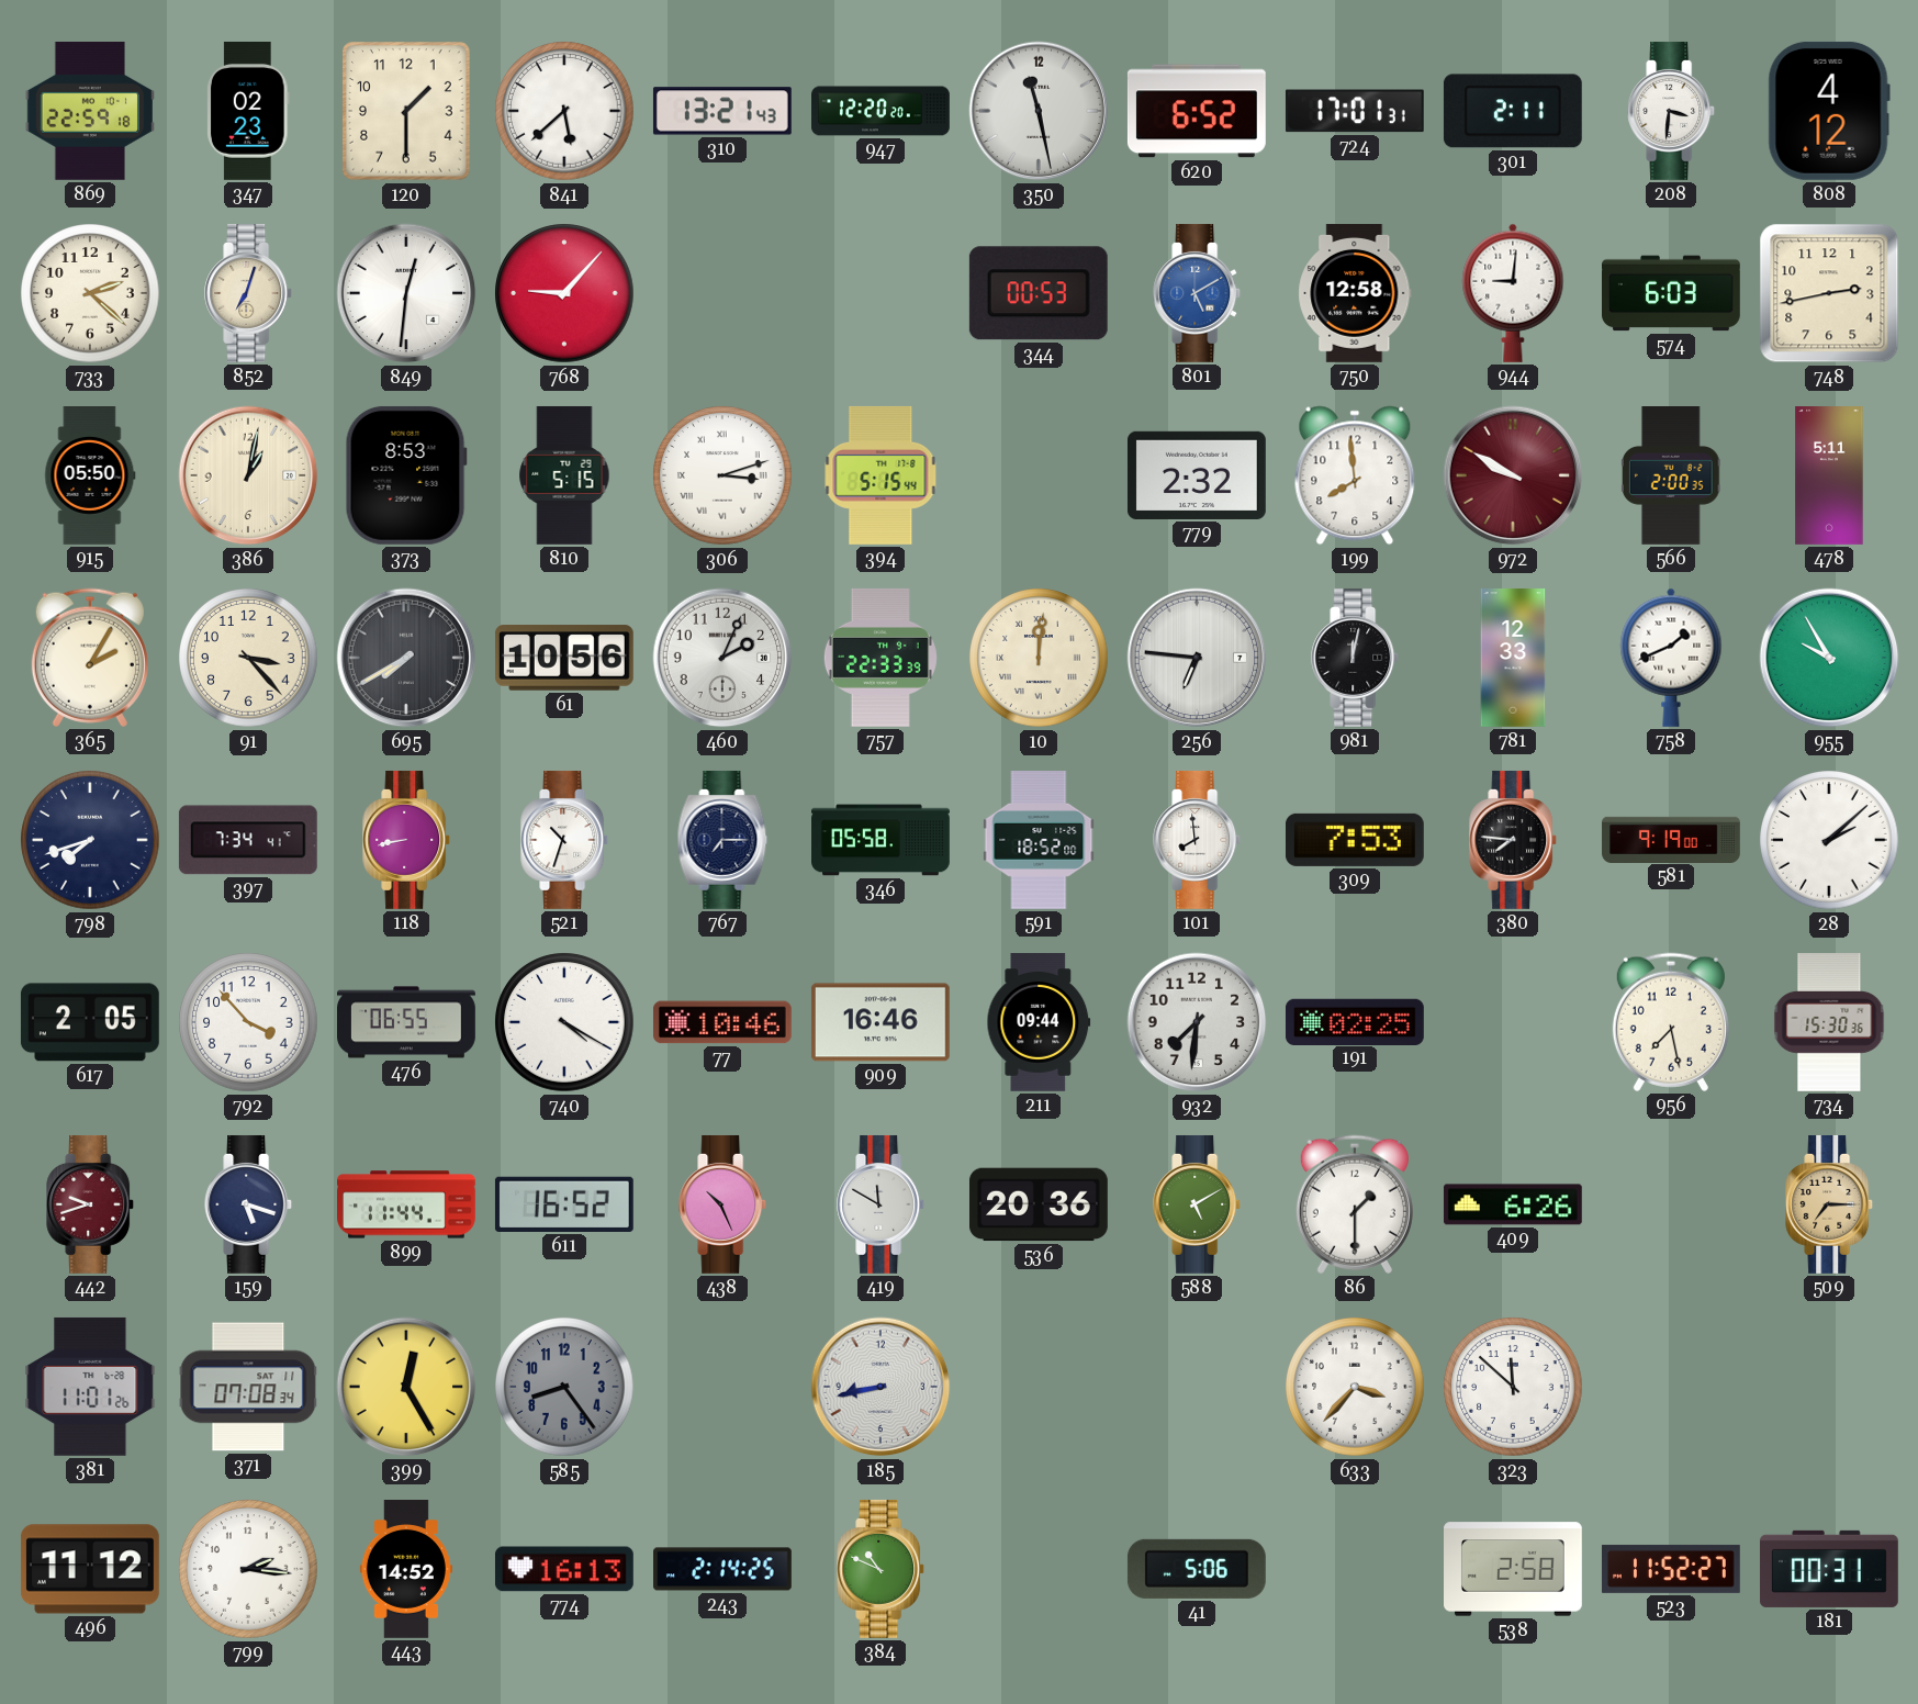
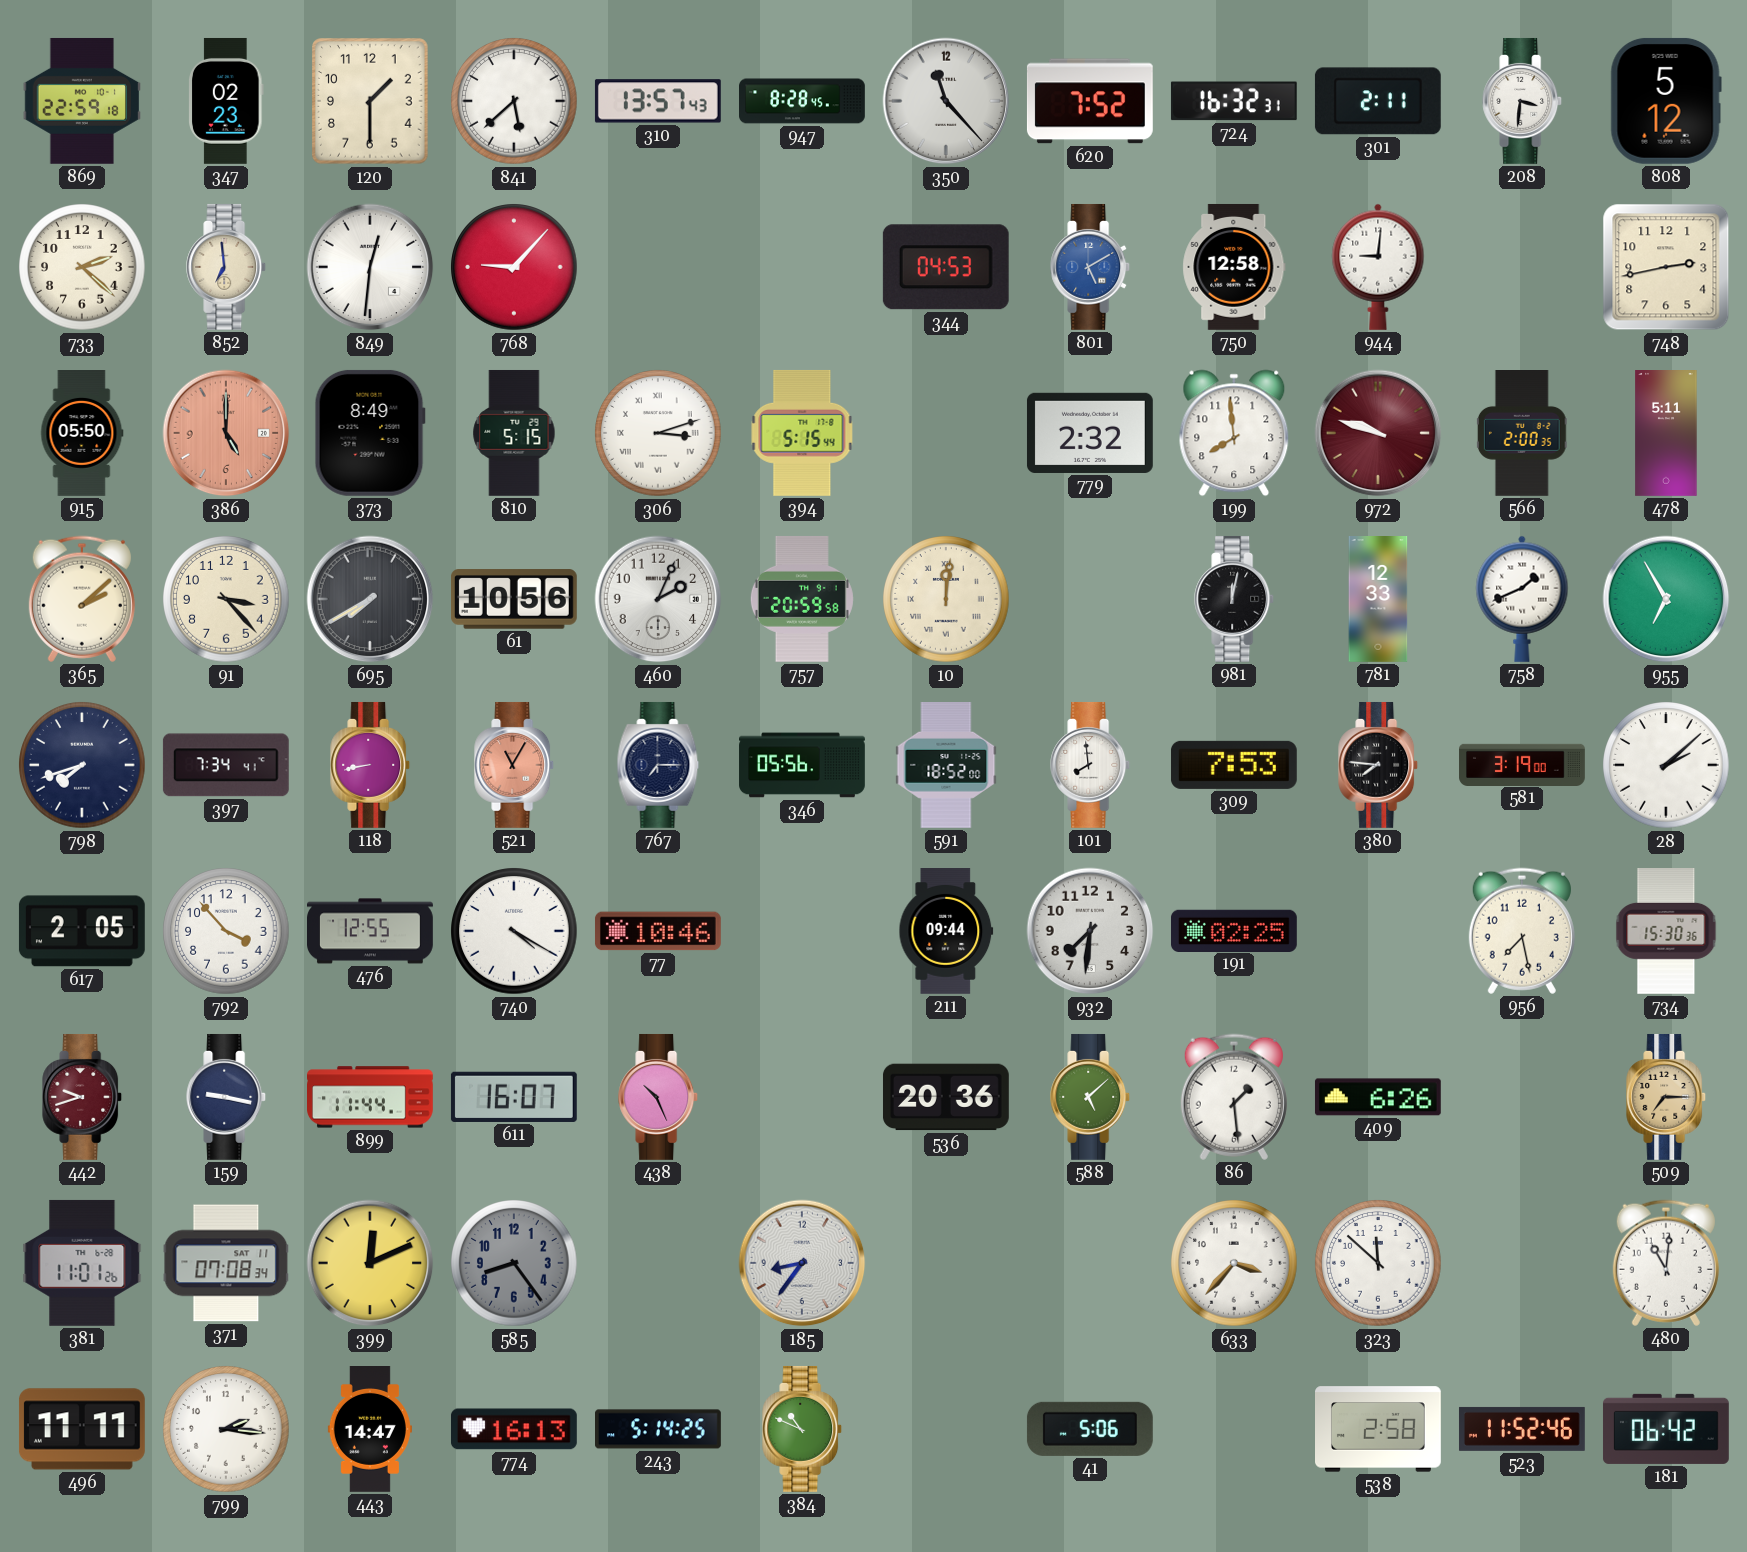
310: 13:21 -> 13:57
947: 12:20 -> 8:28
350: 11:28 -> 11:23
620: 6:52 -> 7:52
724: 17:01 -> 16:32
808: 4:12 -> 5:12
852: 7:03 -> 6:59
344: 00:53 -> 04:53
574: 6:03 -> none
386: 1:02 -> 5:00
386 dial: cream -> salmon
373: 8:53 -> 8:49
972: 9:50 -> 9:48
365: 2:05 -> 2:08
757: 22:33 -> 20:59
256: 6:46 -> none
955: 9:55 -> 6:55
521: 10:33 -> 11:05
521 dial: white -> salmon
346: 05:58 -> 05:56
581: 9:19 -> 3:19
476: 06:55 -> 12:55
909: 16:46 -> none
159: 5:18 -> 9:17
611: 16:52 -> 16:07
419: 11:50 -> none
588: 5:10 -> 5:08
86: 1:30 -> 1:29
399: 12:25 -> 12:11
185: 8:43 -> 8:36
480: none -> 11:01
496: 11:12 -> 11:11
443: 14:52 -> 14:47
243: 2:14 -> 5:14
523: 11:52:27 -> 11:52:46
181: 00:31 -> 06:42
